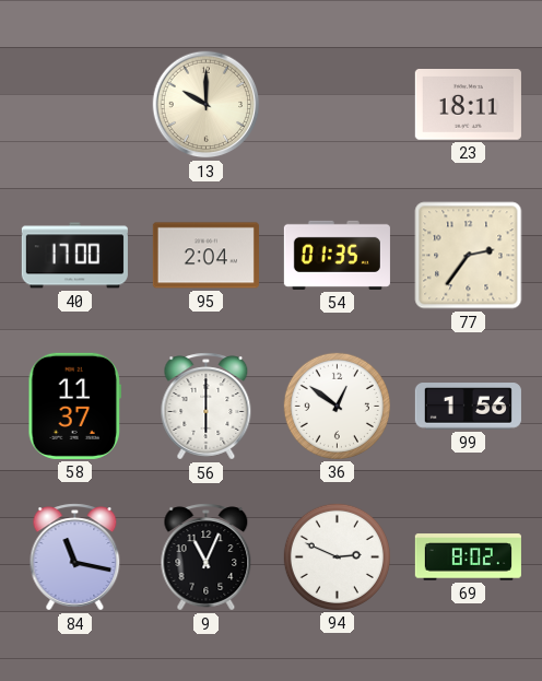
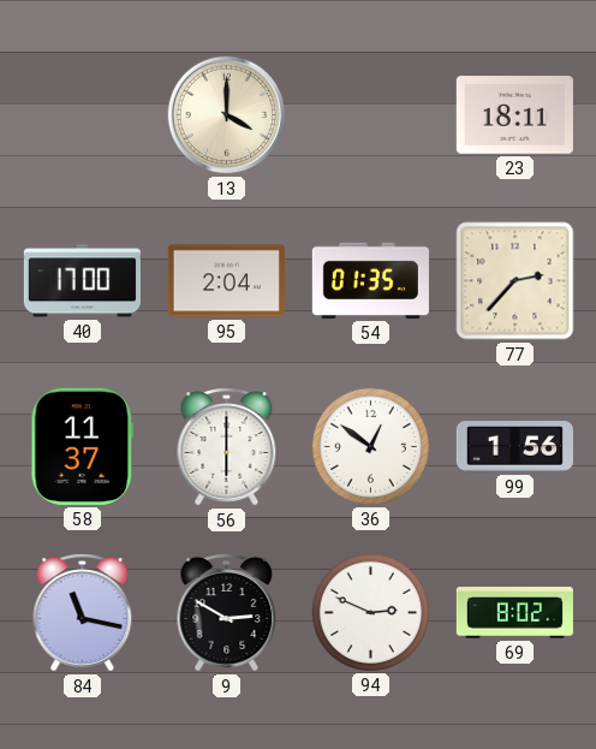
13: 10:00 -> 4:00
77: 2:36 -> 2:37
9: 11:04 -> 2:50
